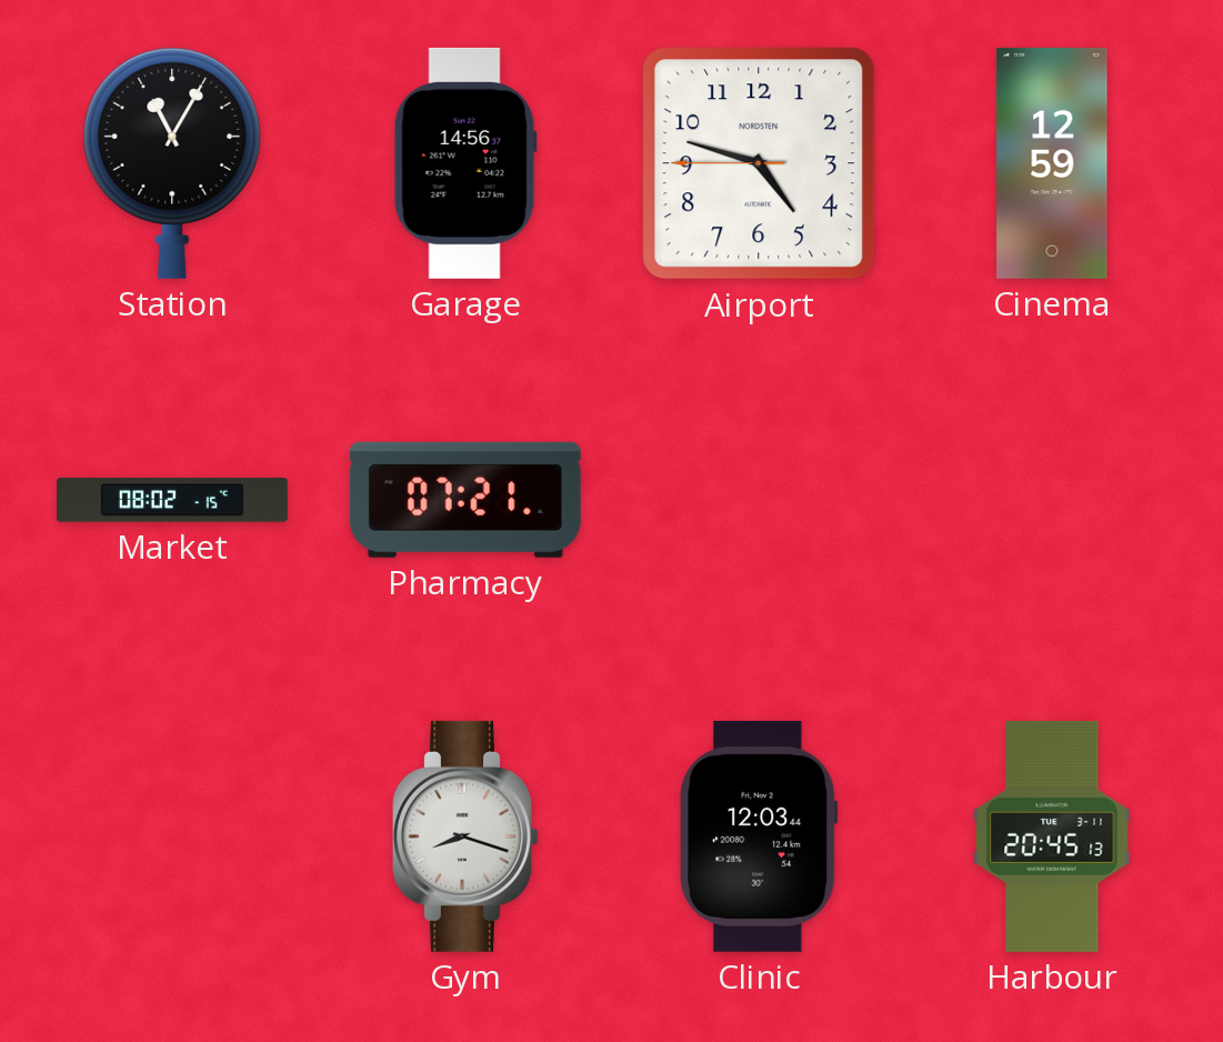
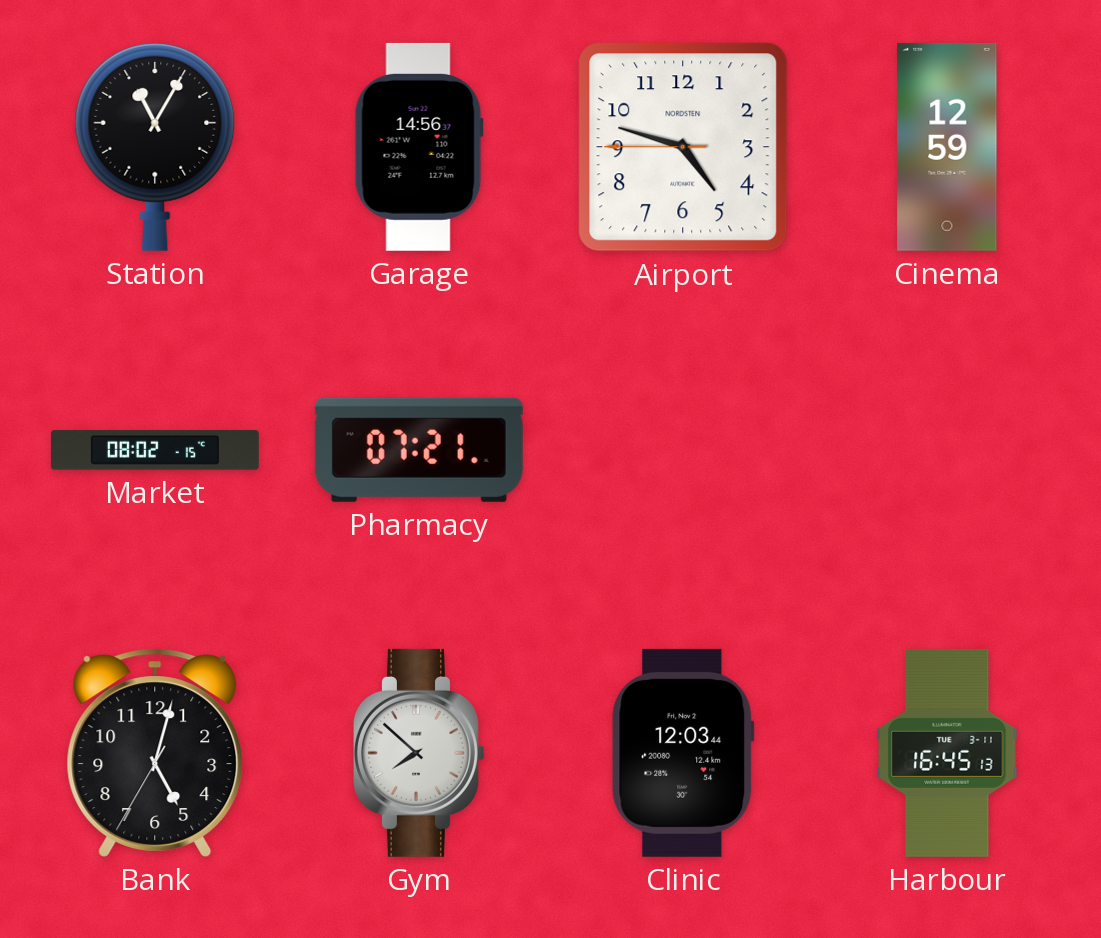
Bank: none -> 5:02
Gym: 8:18 -> 7:52
Harbour: 20:45 -> 16:45
